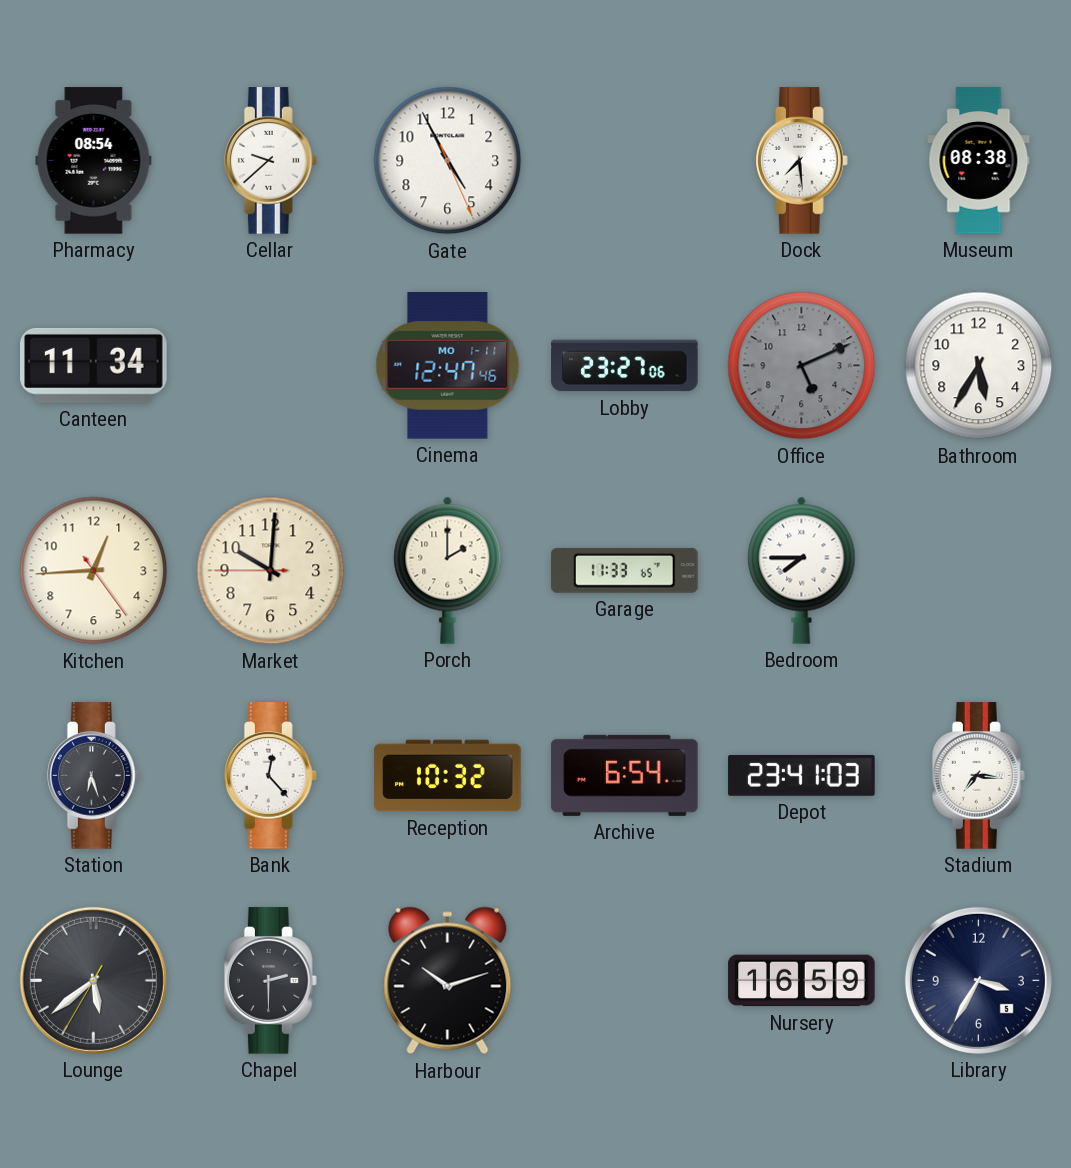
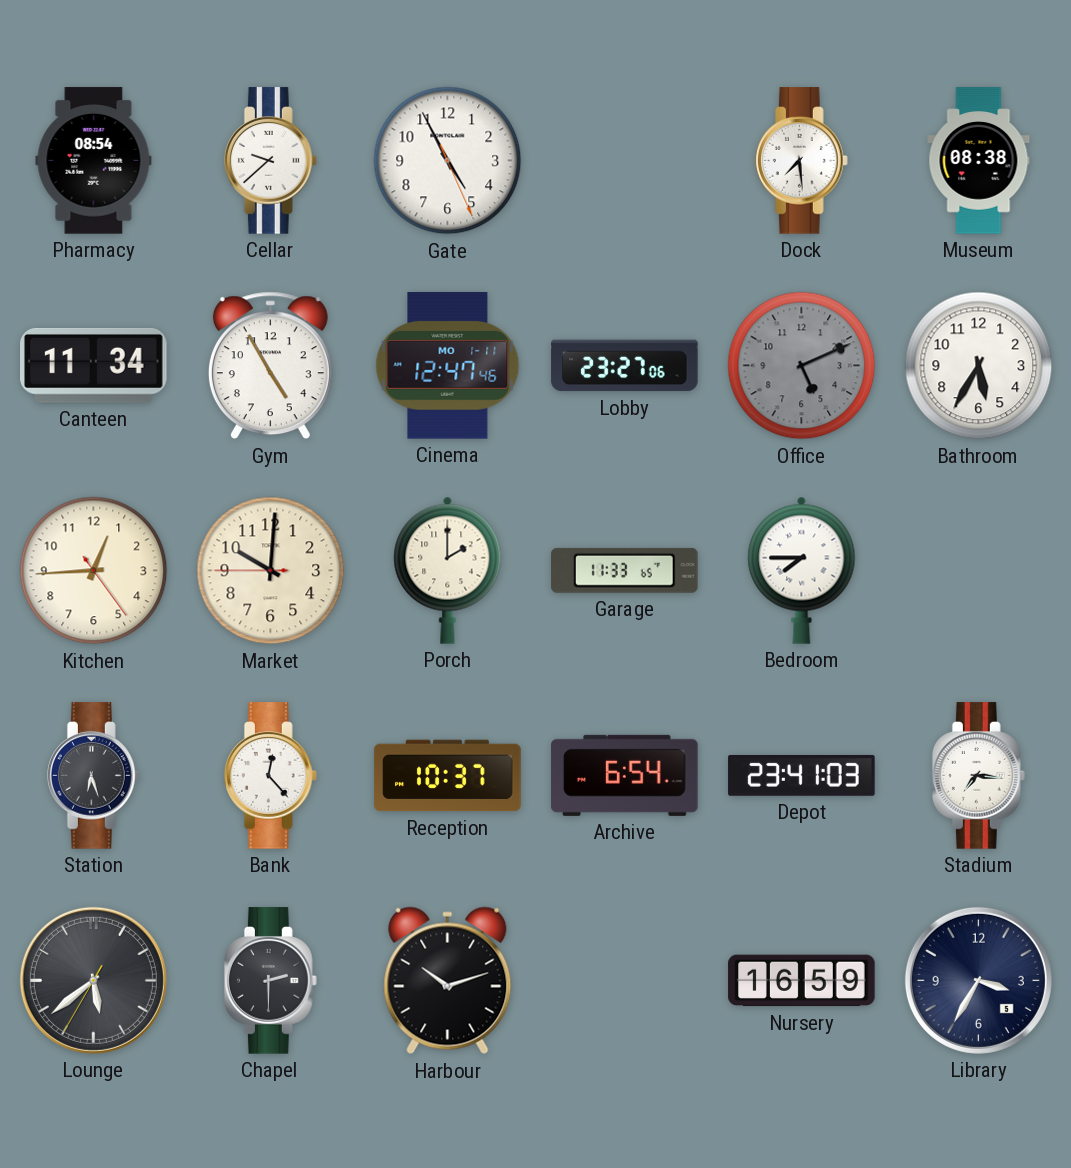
Gym: none -> 4:55
Reception: 10:32 -> 10:37
